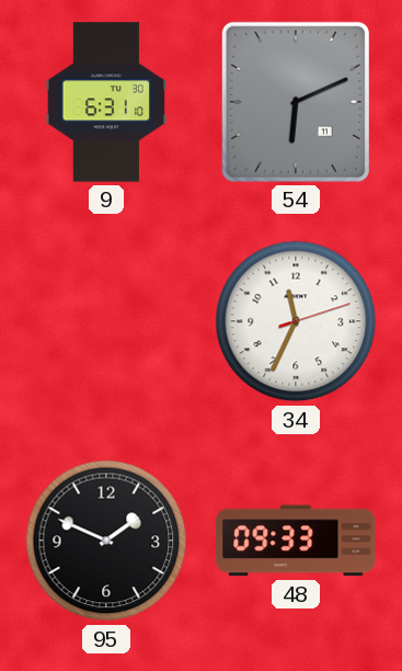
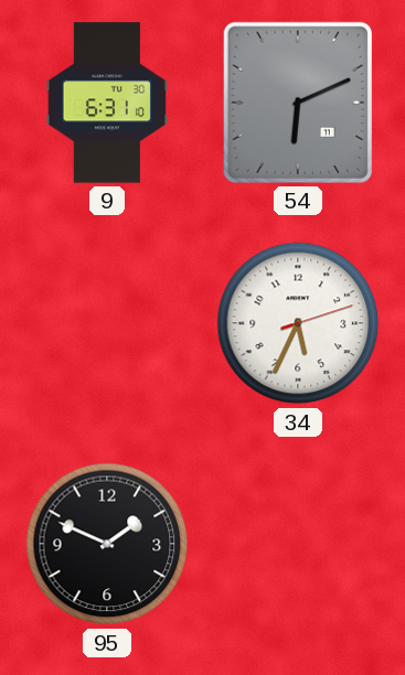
34: 11:34 -> 5:34
48: 09:33 -> none
